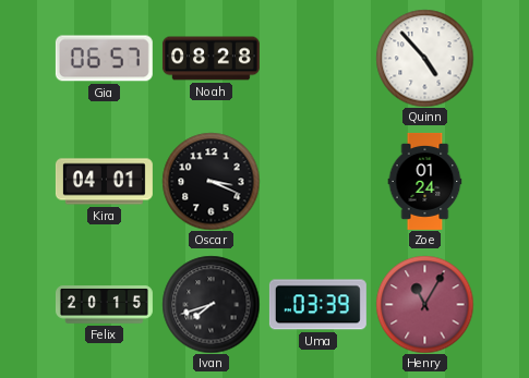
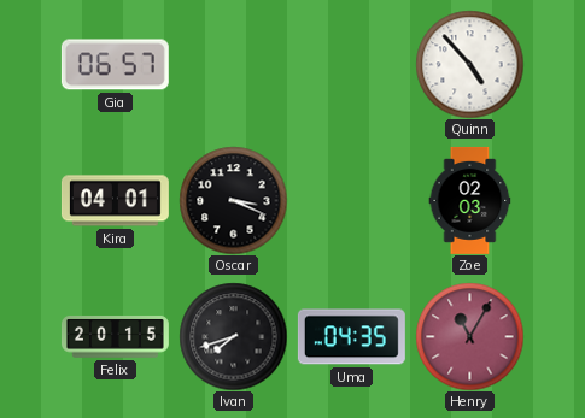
Noah: 08:28 -> none
Zoe: 01:24 -> 02:03
Uma: 03:39 -> 04:35
